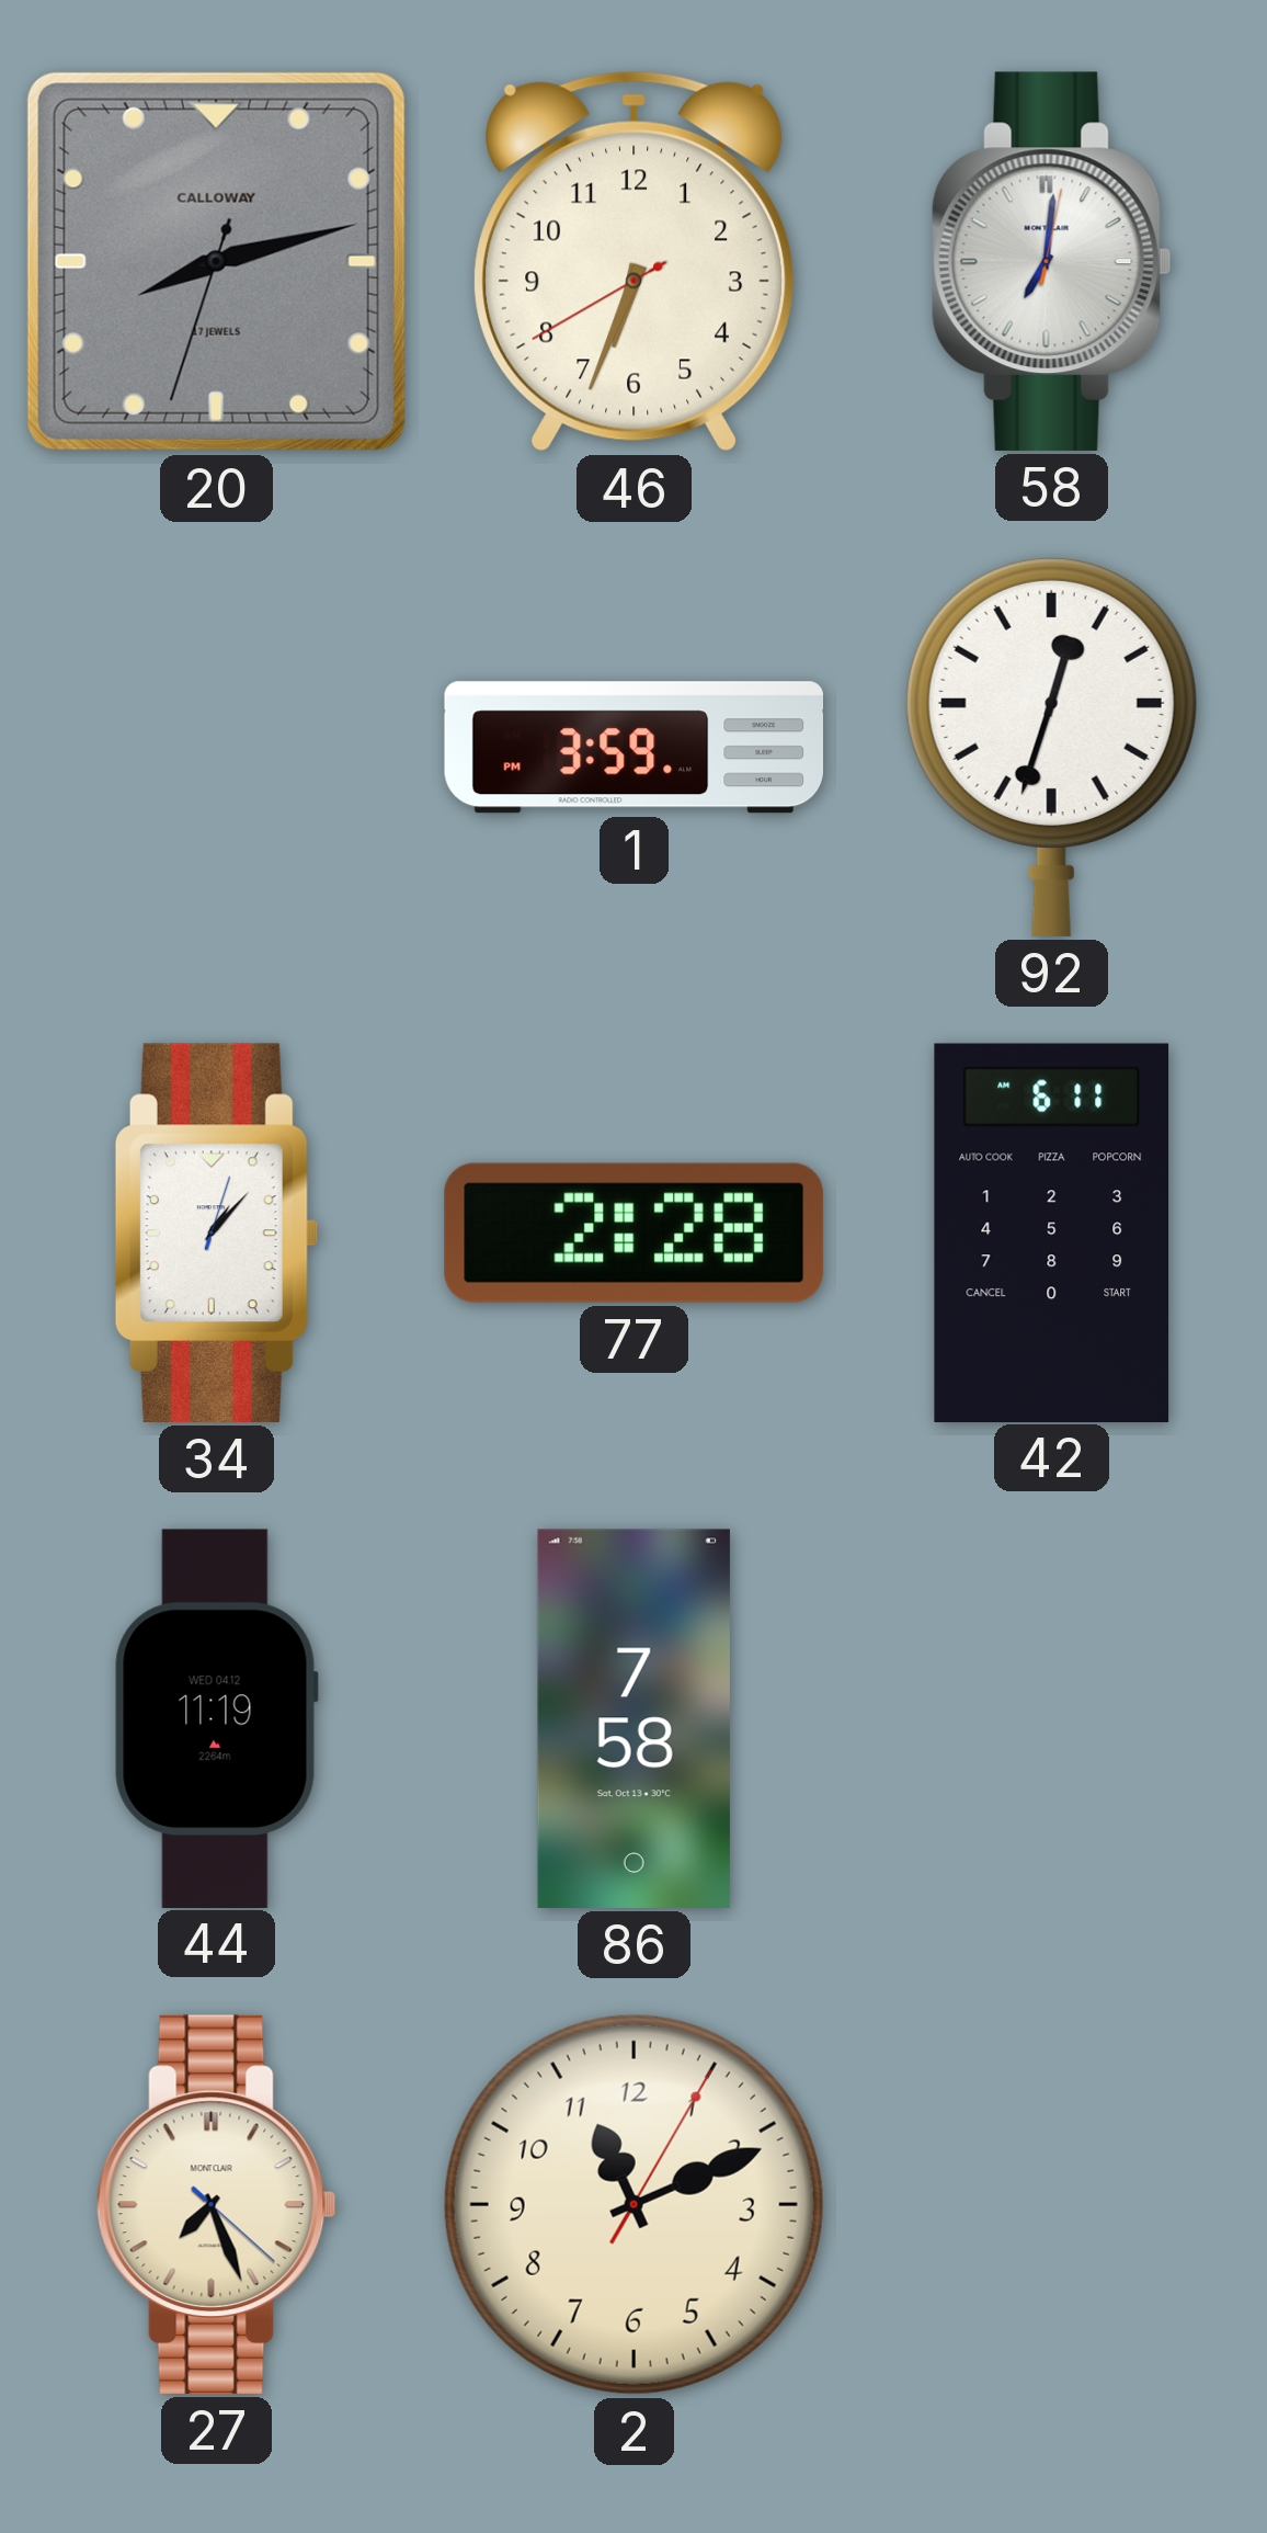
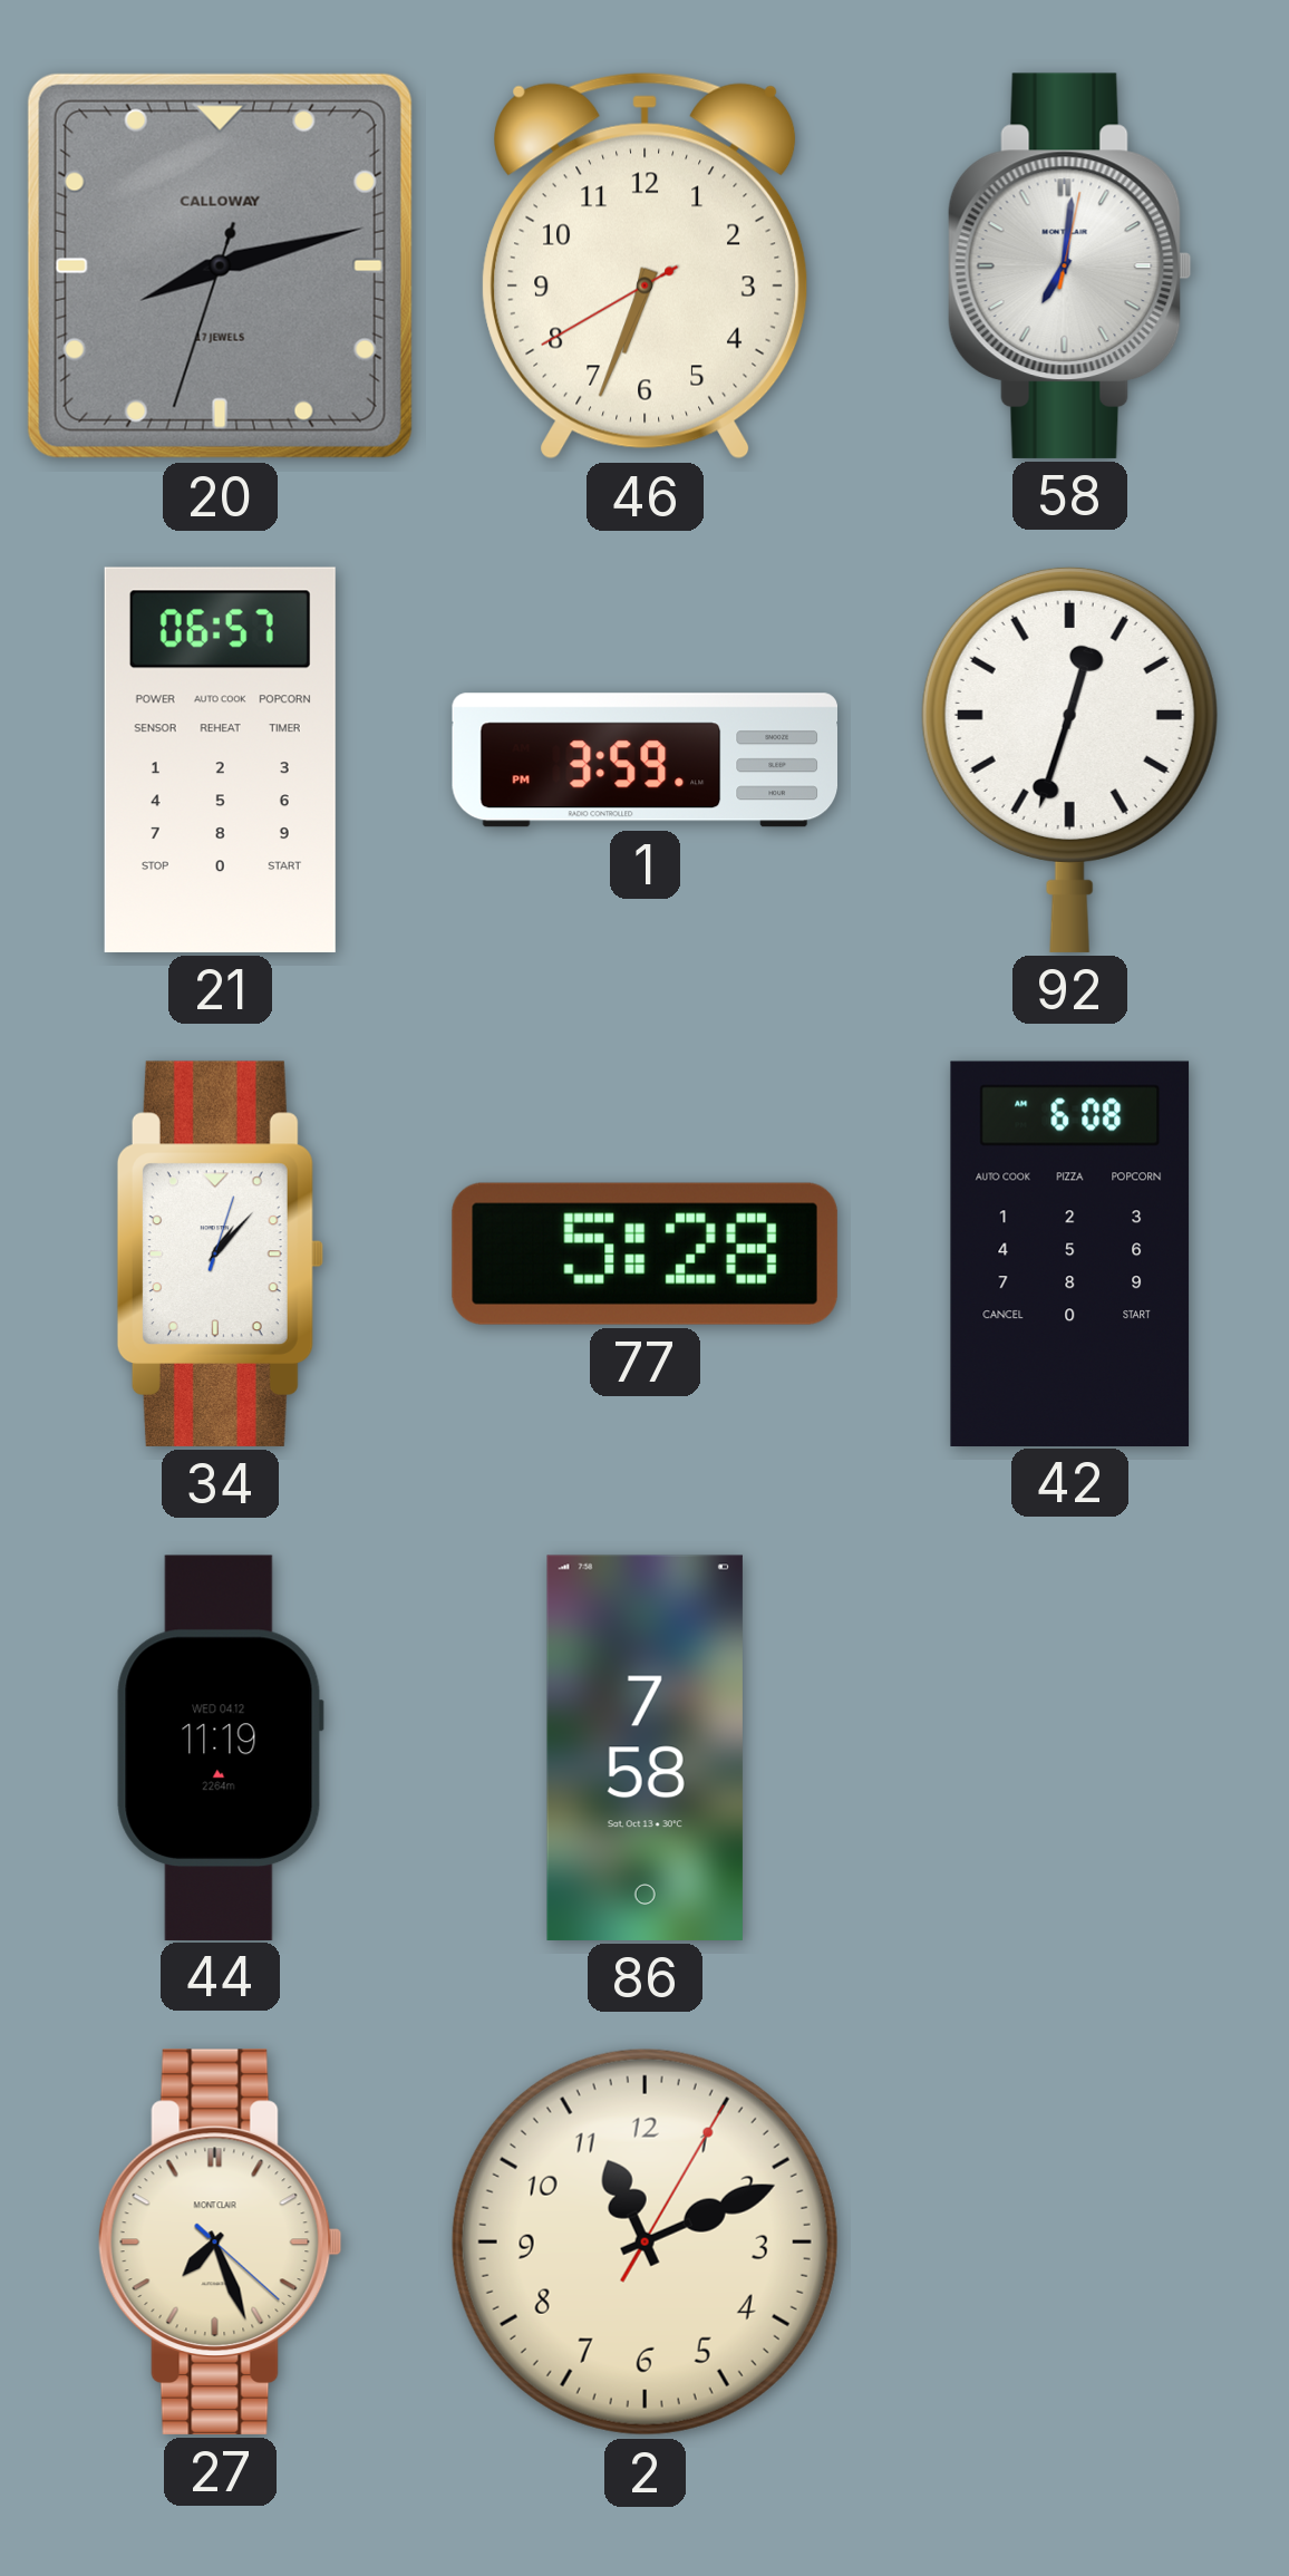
21: none -> 06:57
77: 2:28 -> 5:28
42: 6:11 -> 6:08
